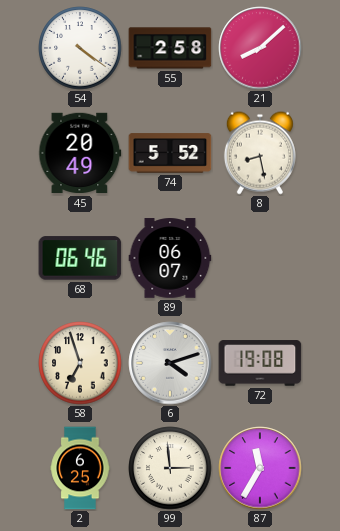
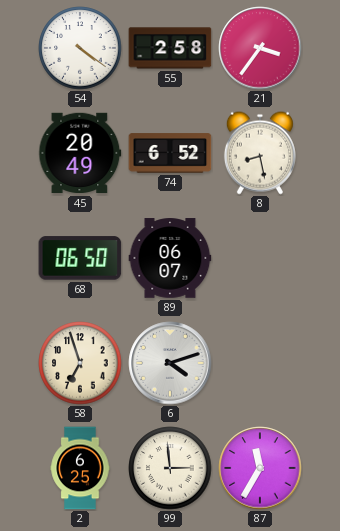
21: 8:08 -> 3:36
74: 5:52 -> 6:52
68: 06:46 -> 06:50
72: 19:08 -> none
